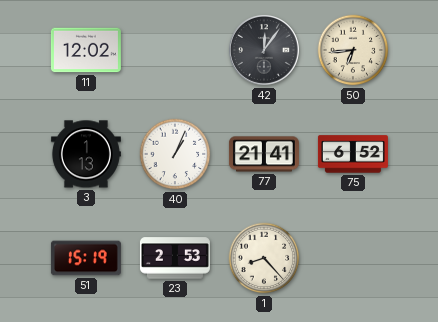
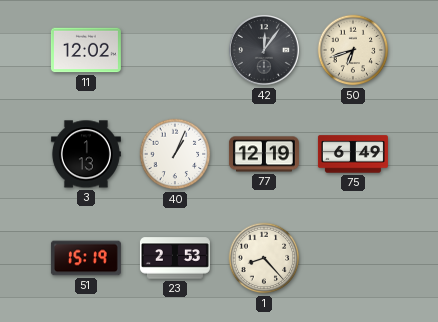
50: 6:44 -> 6:42
77: 21:41 -> 12:19
75: 6:52 -> 6:49
